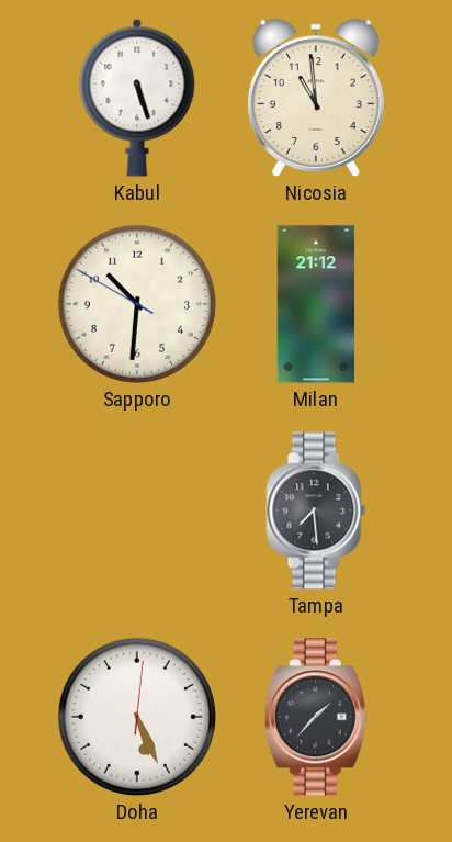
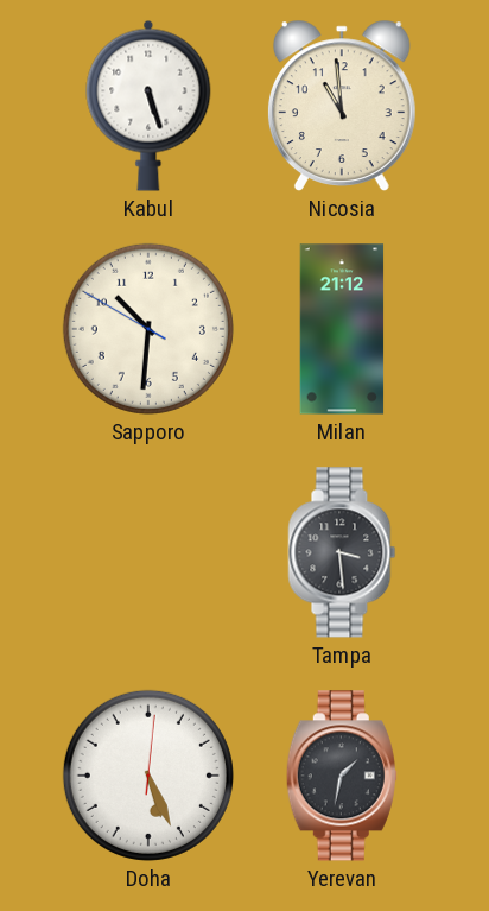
Tampa: 7:29 -> 3:29
Yerevan: 1:37 -> 1:32
